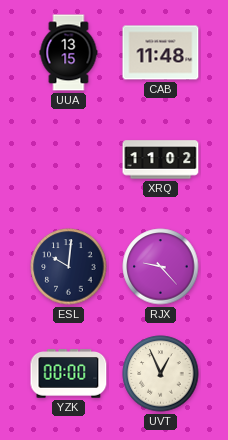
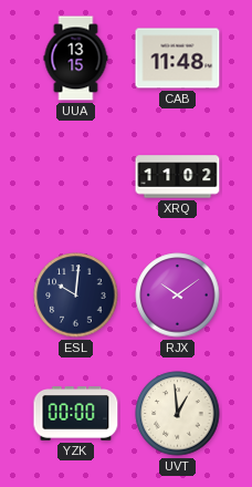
RJX: 9:23 -> 10:09
UVT: 12:56 -> 12:59
